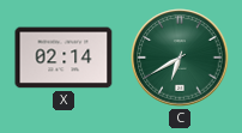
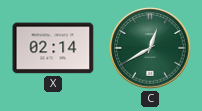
C: 6:40 -> 12:40
